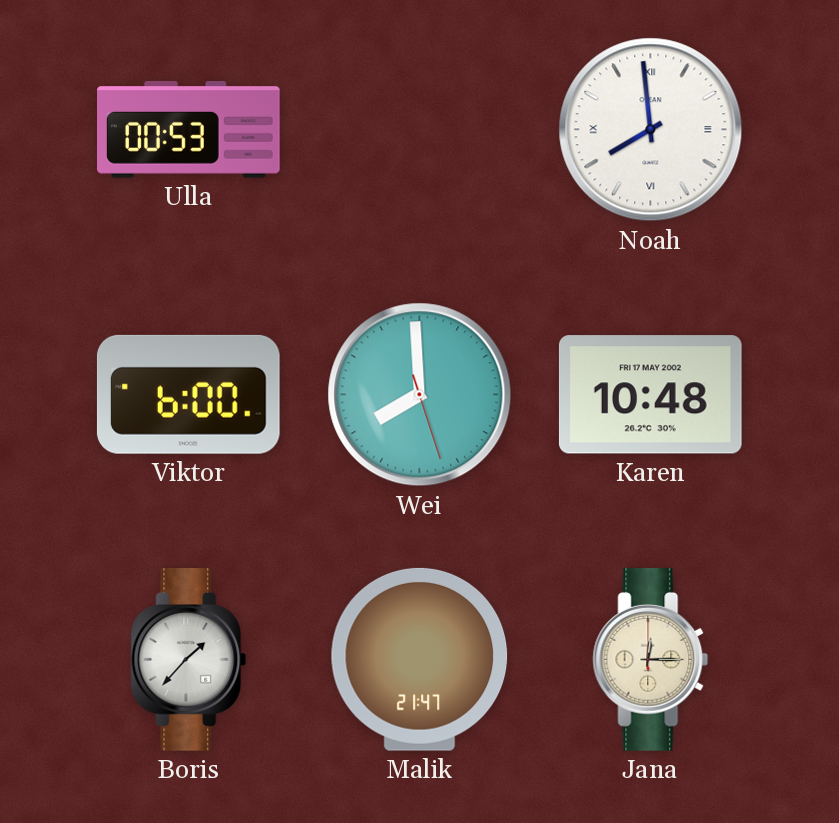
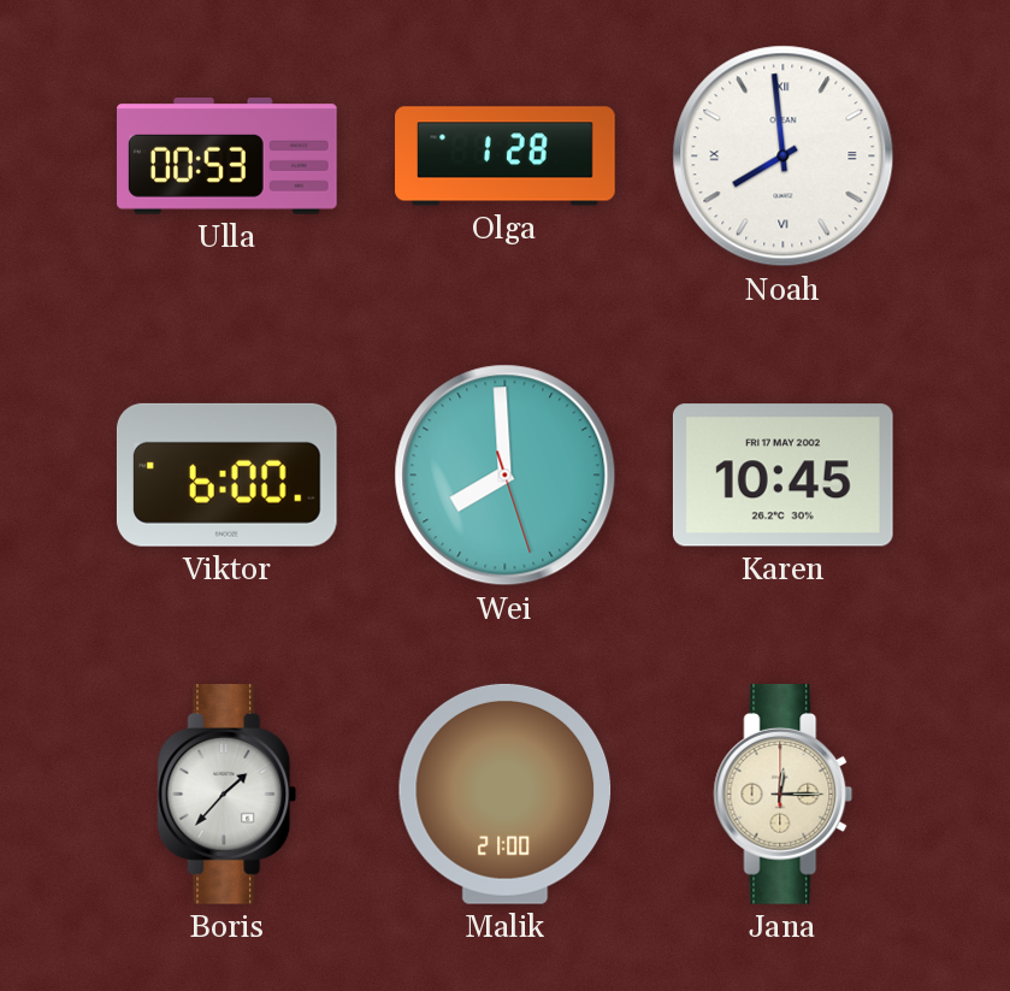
Olga: none -> 1:28
Karen: 10:48 -> 10:45
Malik: 21:47 -> 21:00
